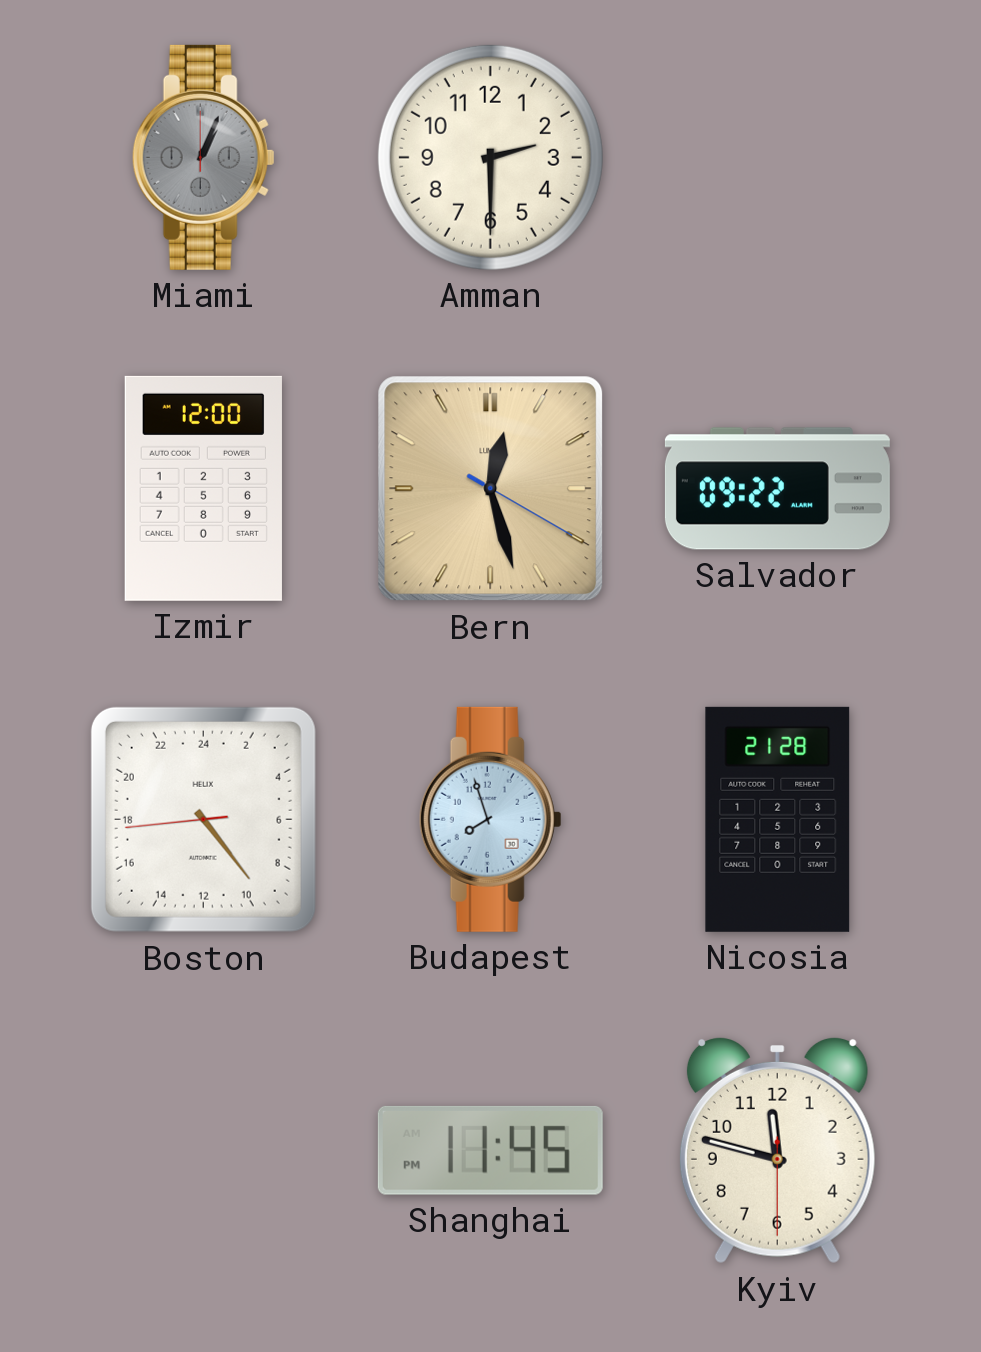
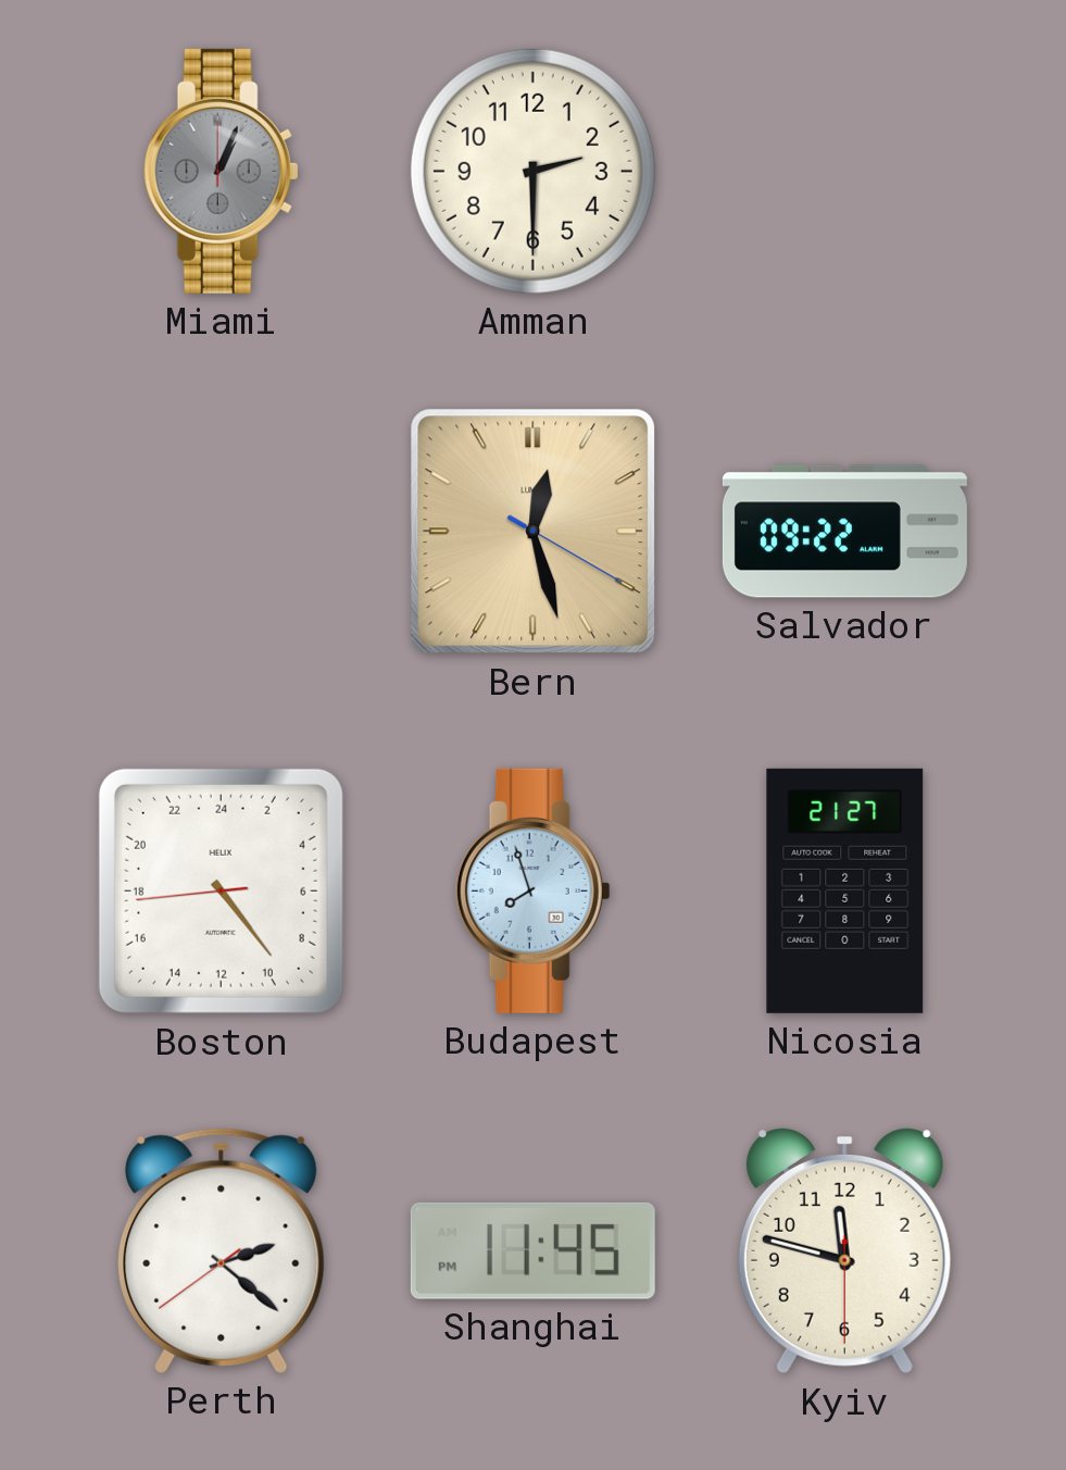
Izmir: 12:00 -> none
Nicosia: 21:28 -> 21:27
Perth: none -> 2:21
